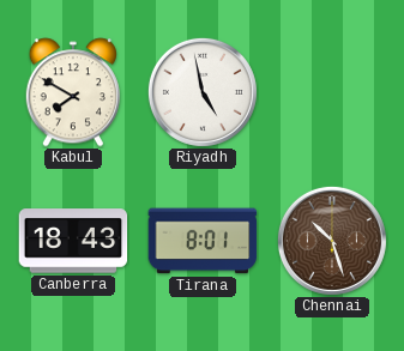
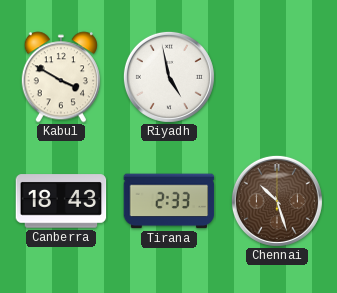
Kabul: 7:50 -> 3:50
Tirana: 8:01 -> 2:33
